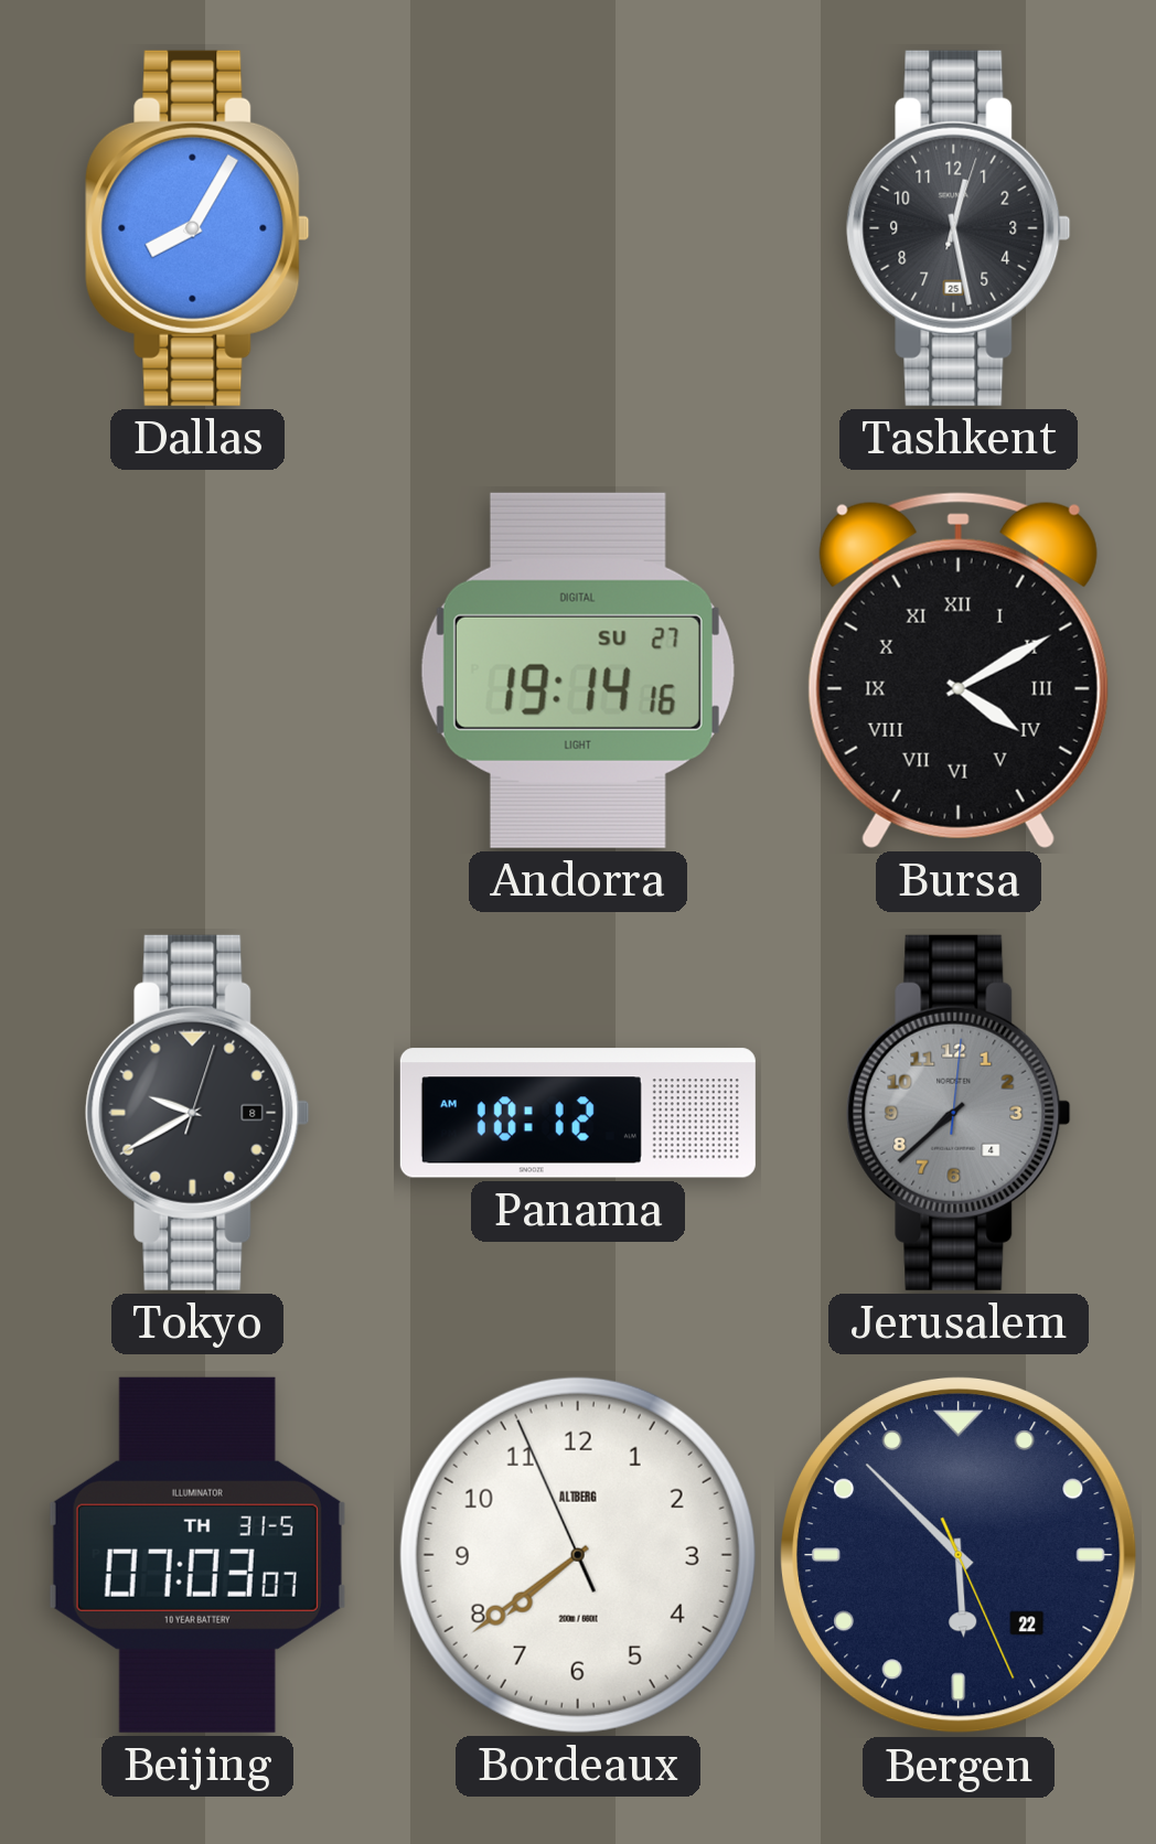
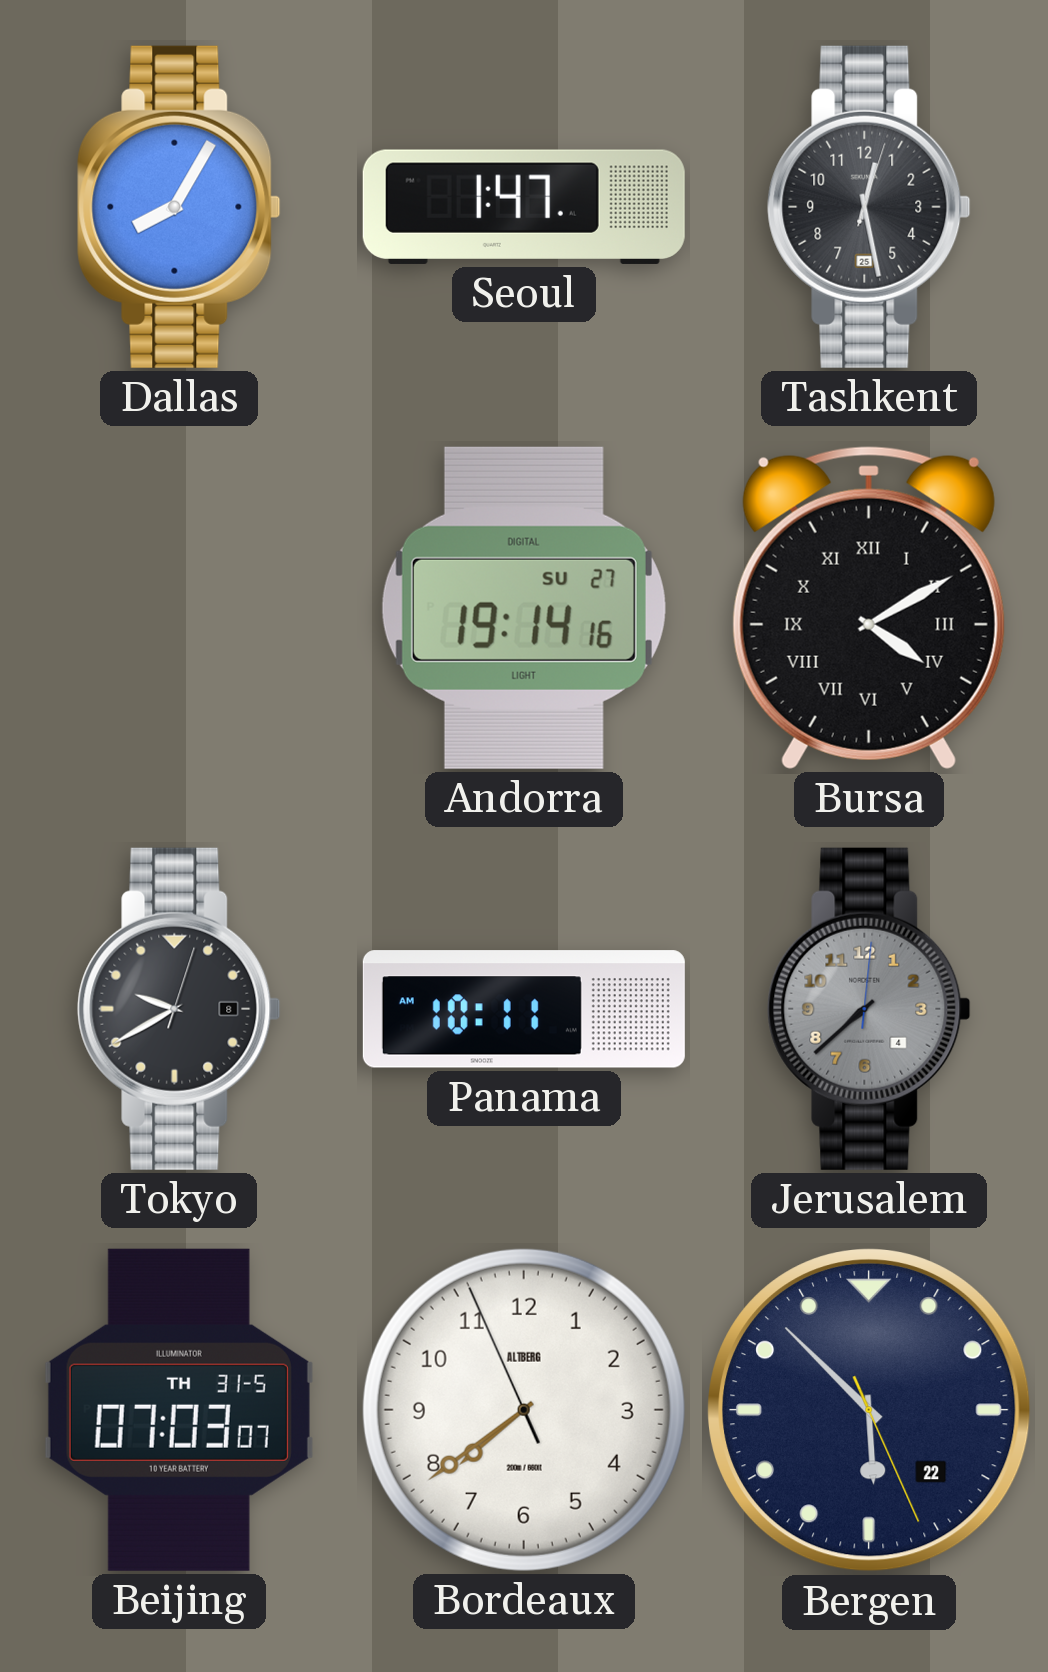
Seoul: none -> 1:47
Panama: 10:12 -> 10:11
